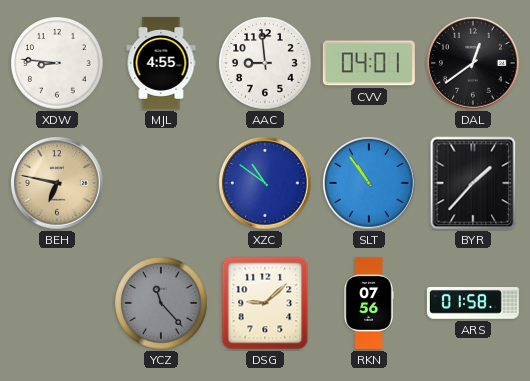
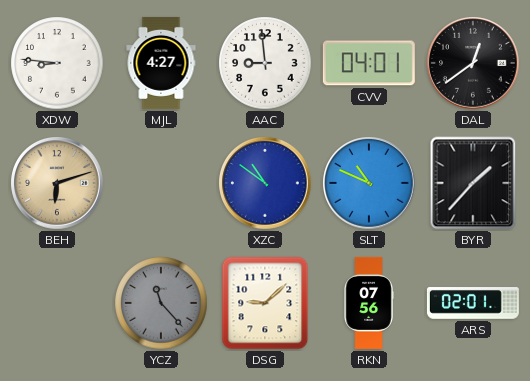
MJL: 4:55 -> 4:27
BEH: 6:47 -> 6:12
SLT: 10:54 -> 10:49
ARS: 01:58 -> 02:01
